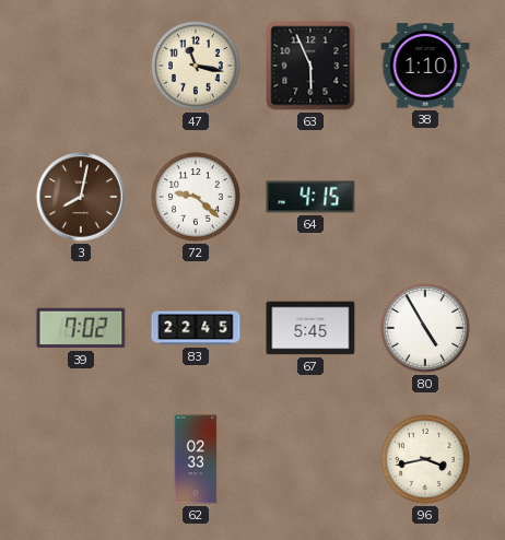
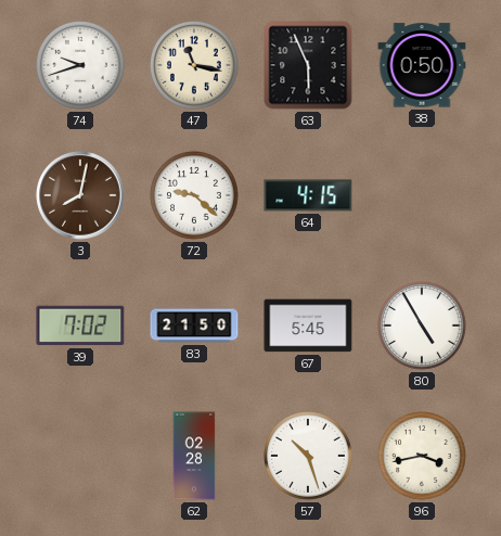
74: none -> 9:42
38: 1:10 -> 0:50
83: 22:45 -> 21:50
62: 02:33 -> 02:28
57: none -> 10:27
